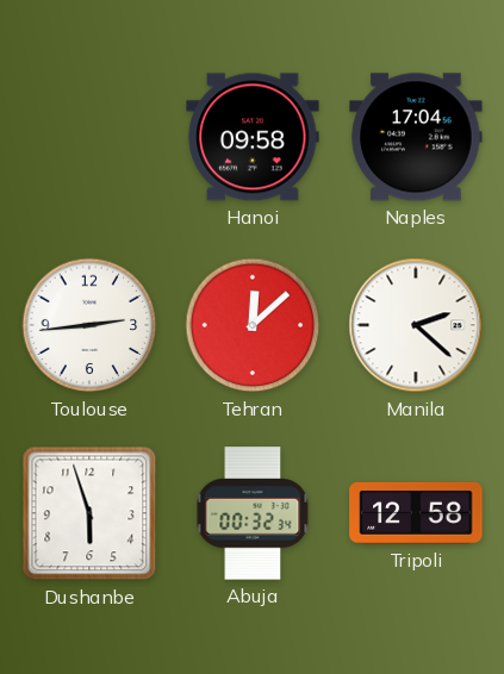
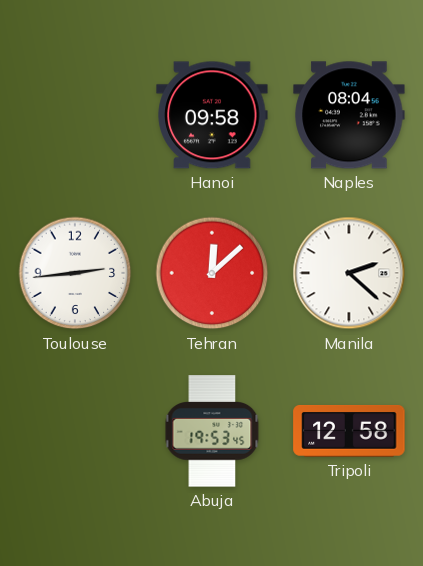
Naples: 17:04 -> 08:04
Dushanbe: 5:57 -> none
Abuja: 00:32 -> 19:53
